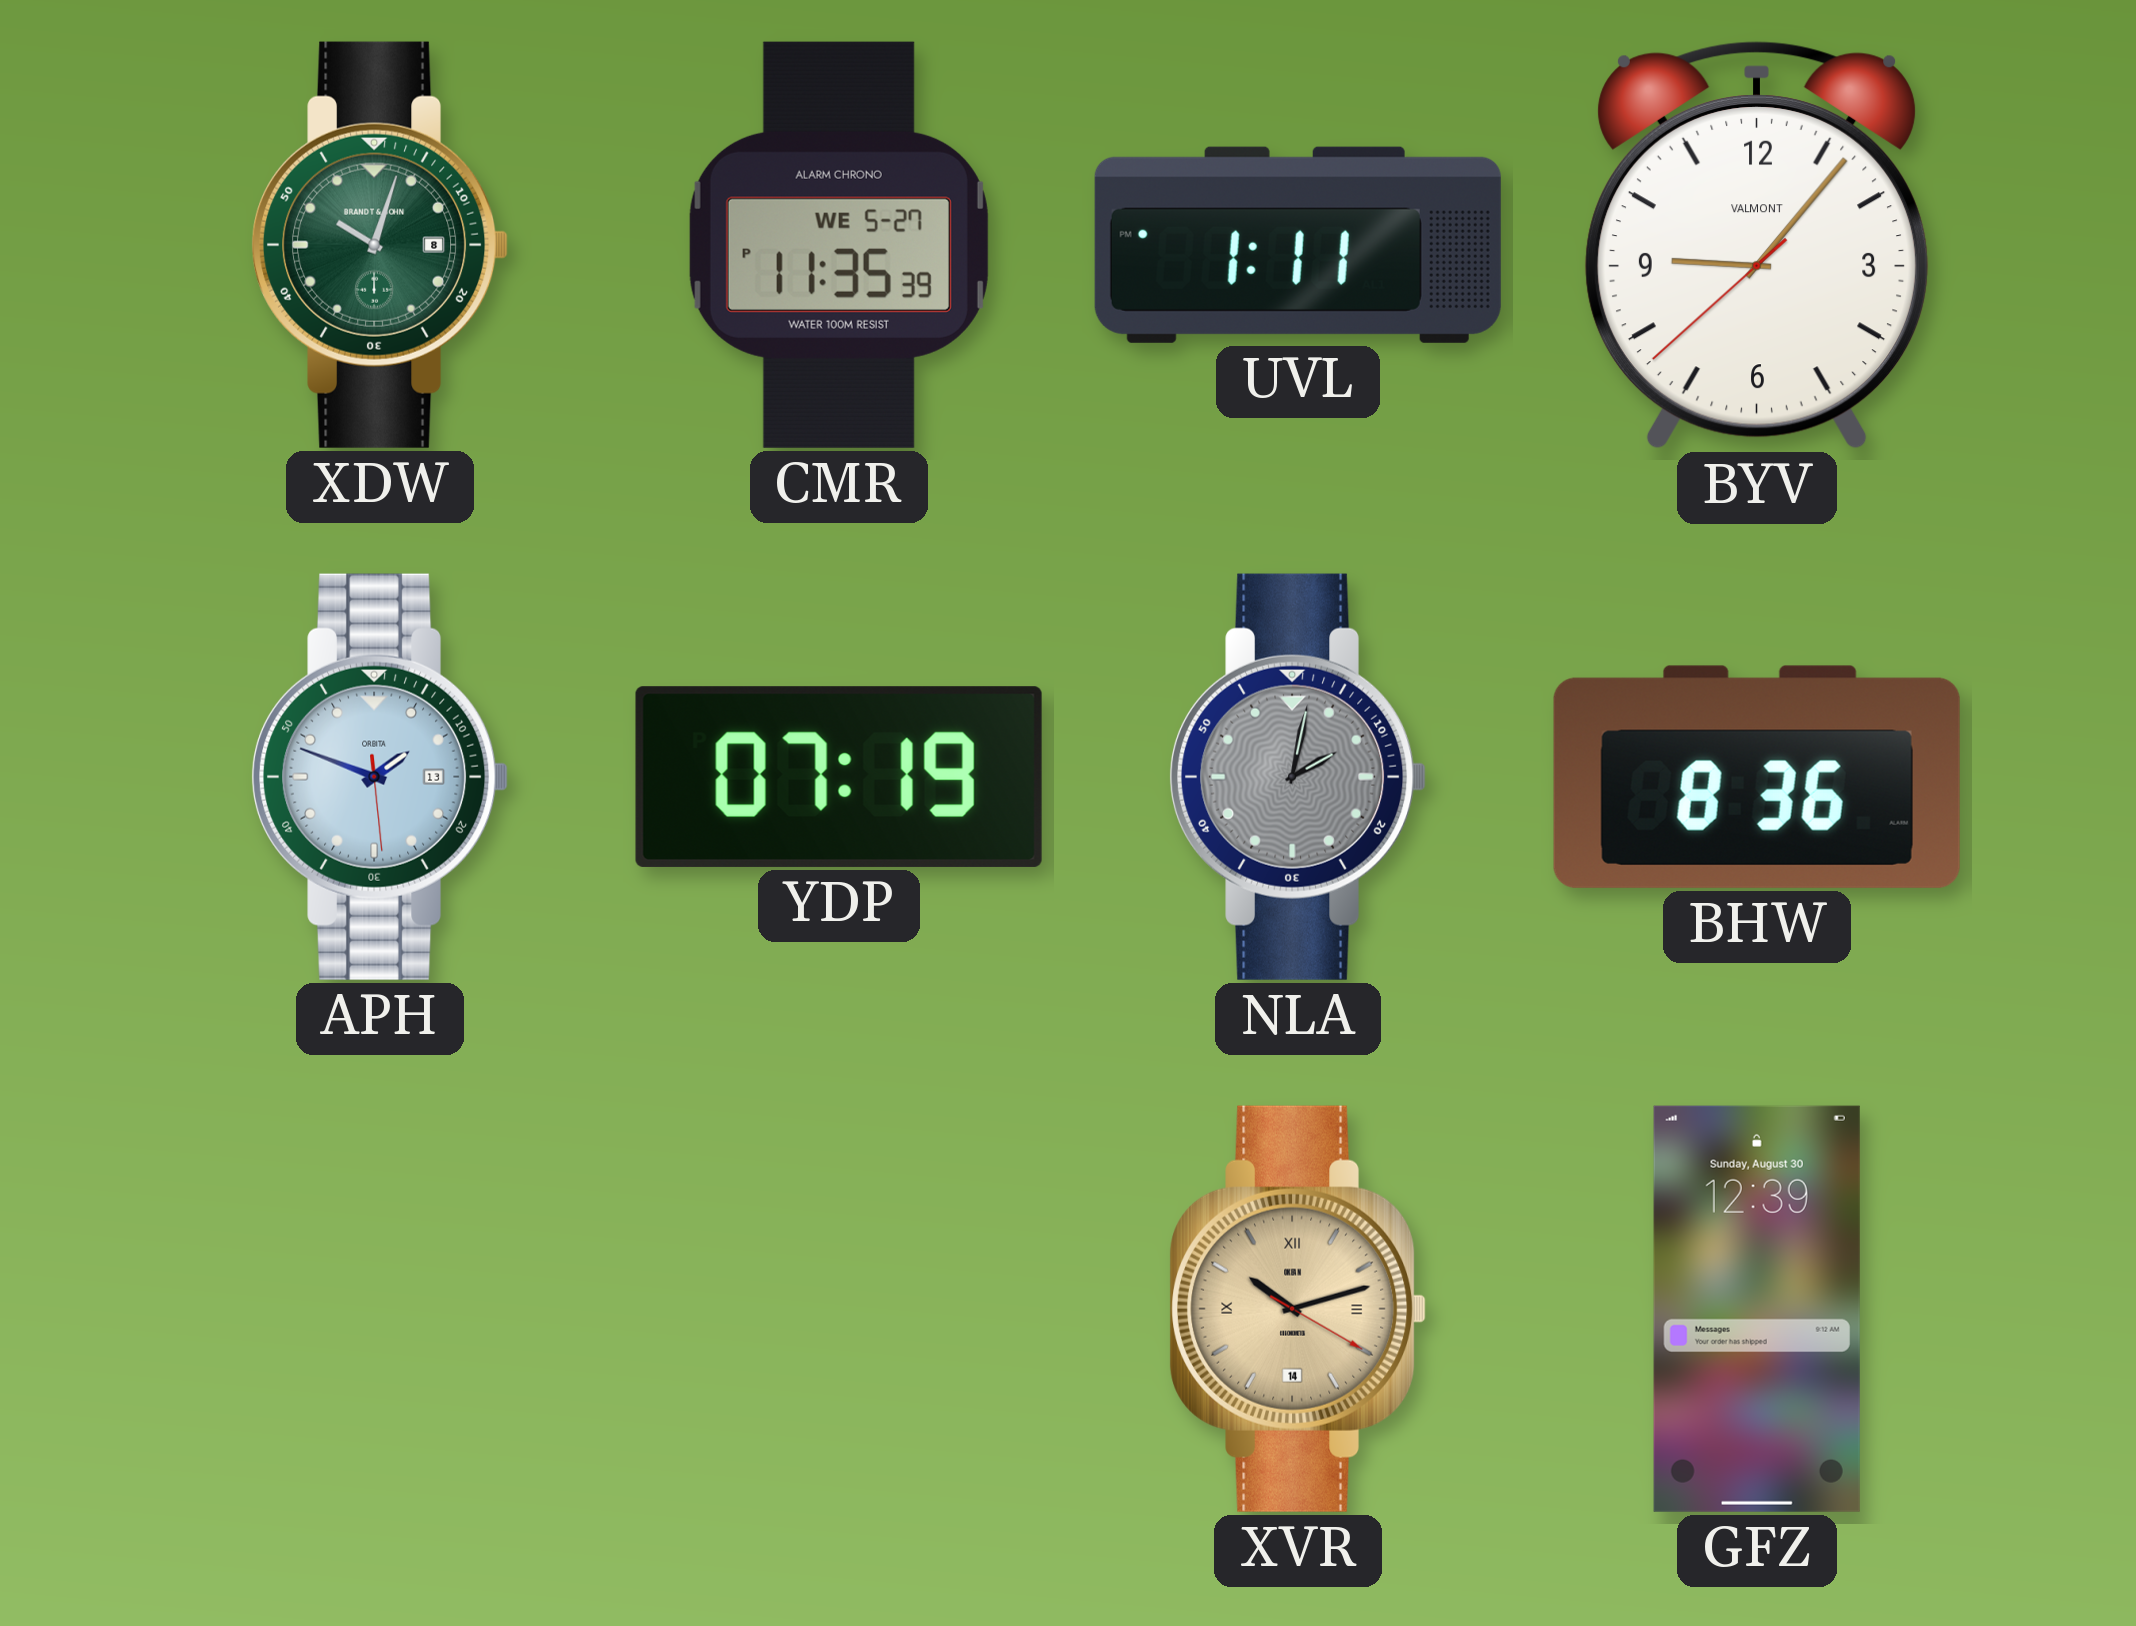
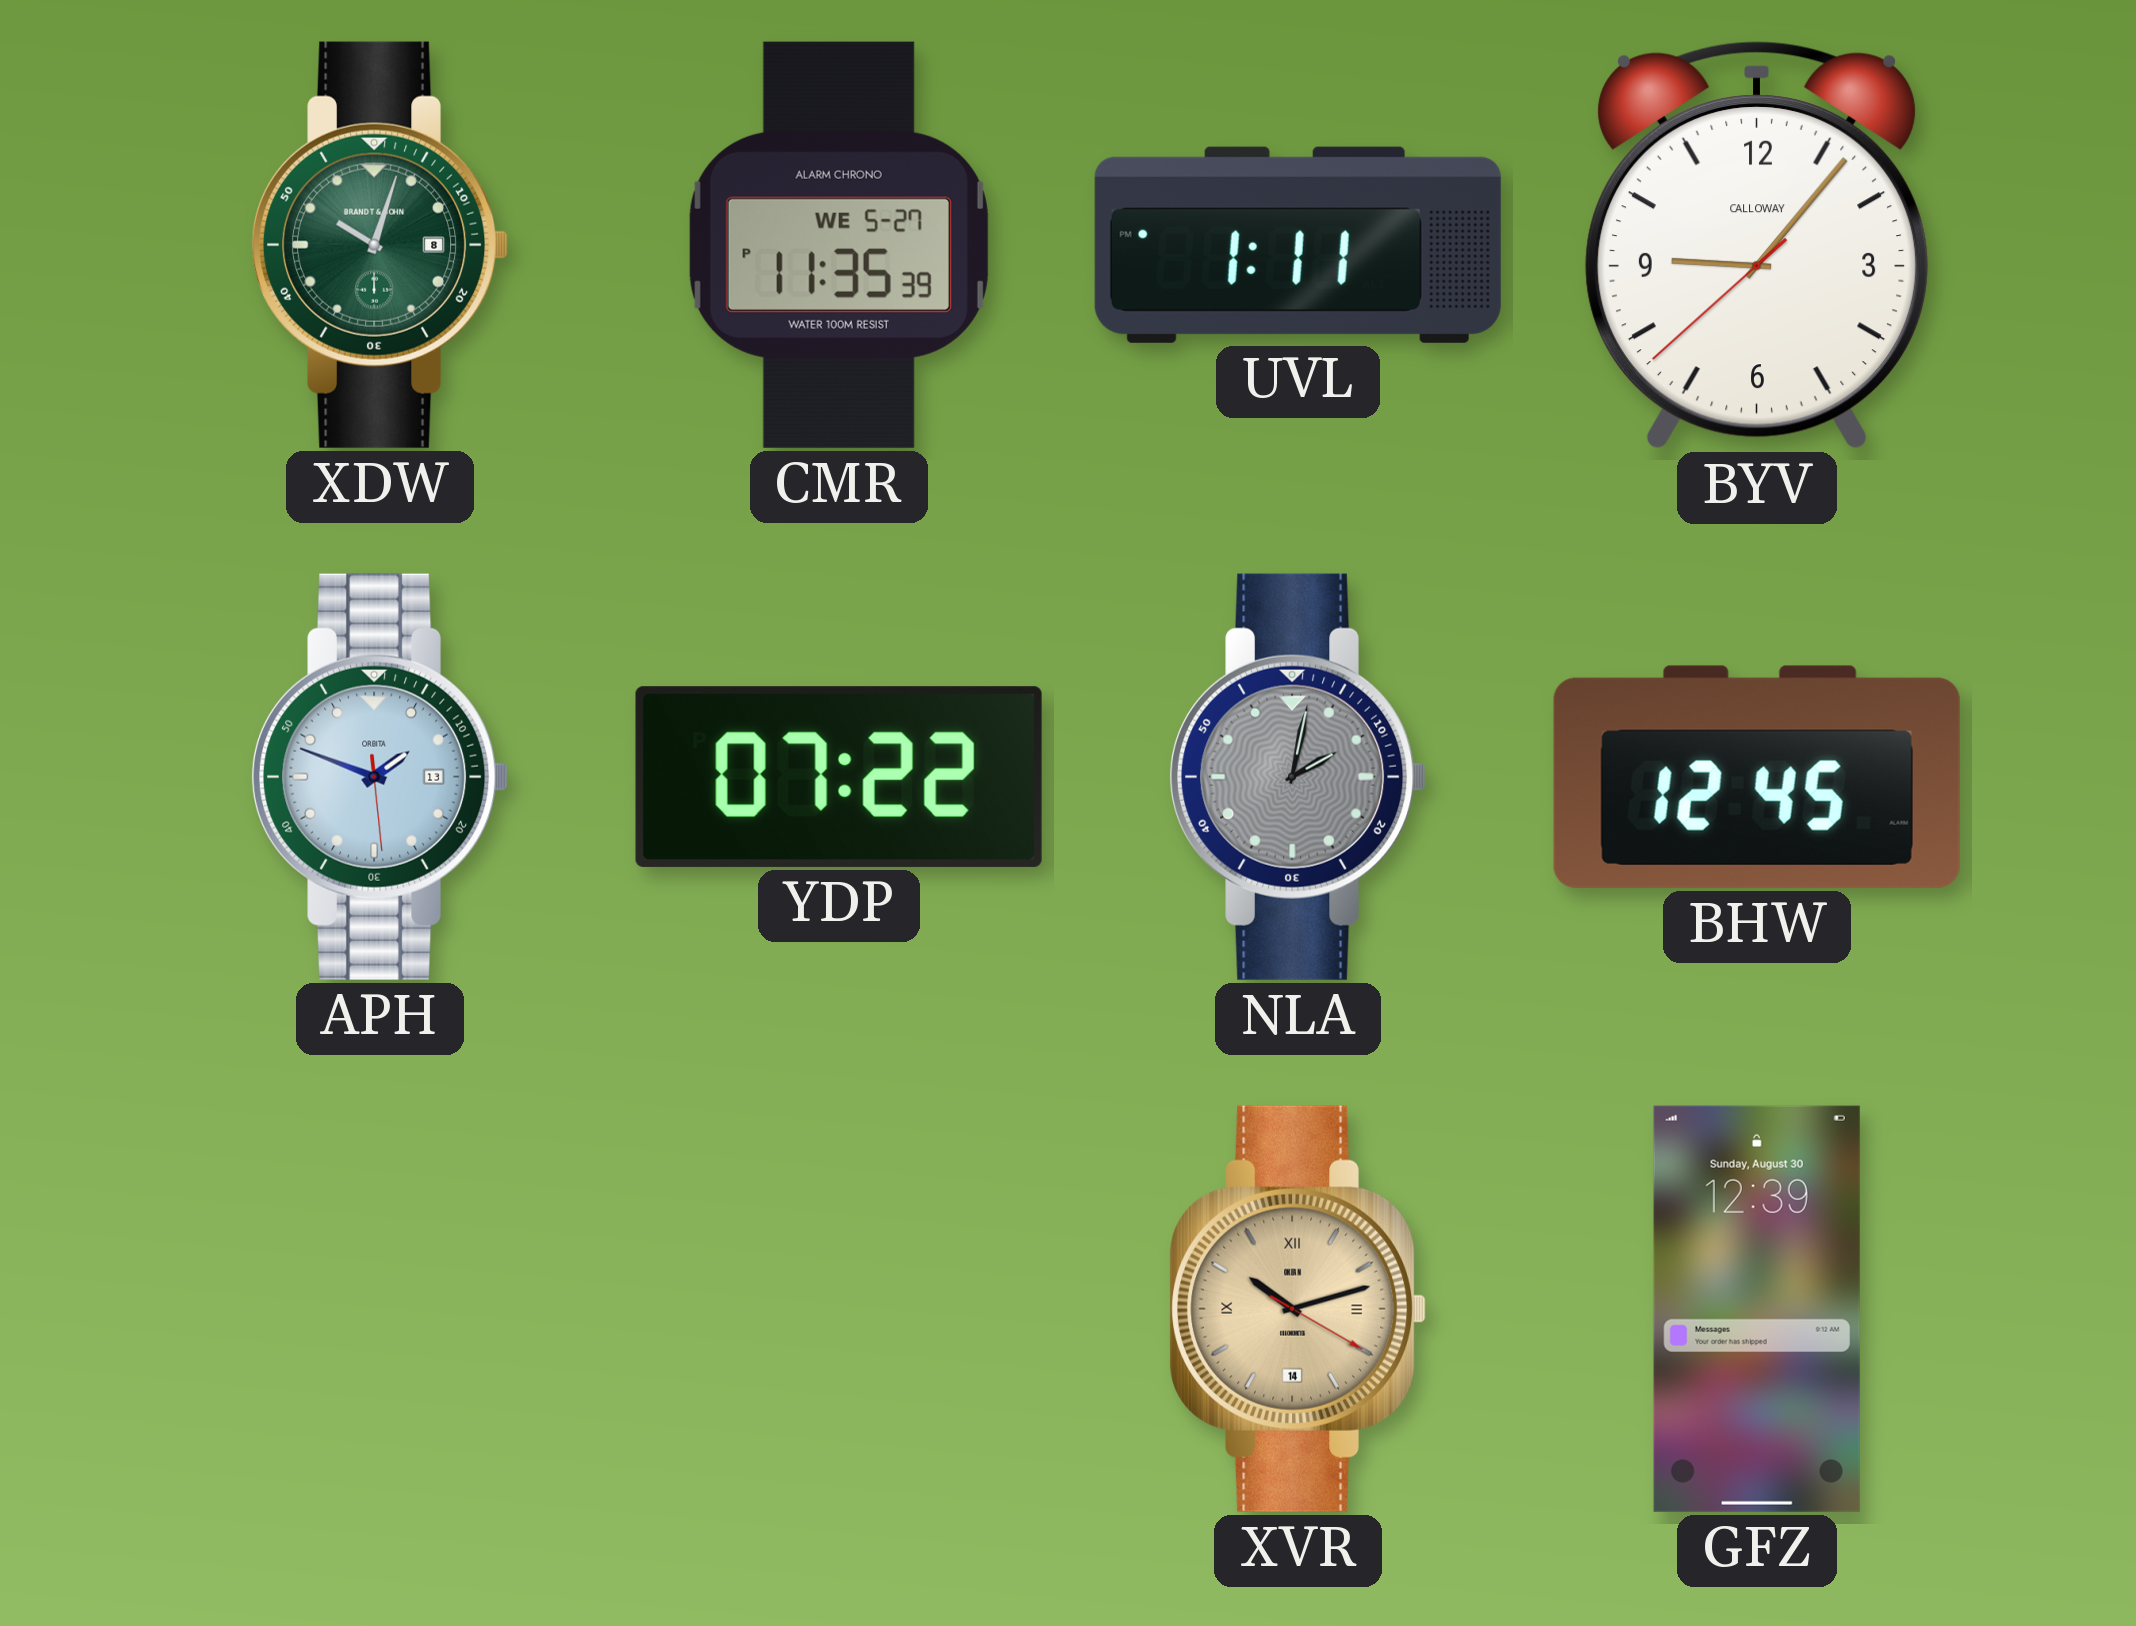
BYV brand: VALMONT -> CALLOWAY
YDP: 07:19 -> 07:22
BHW: 8:36 -> 12:45
